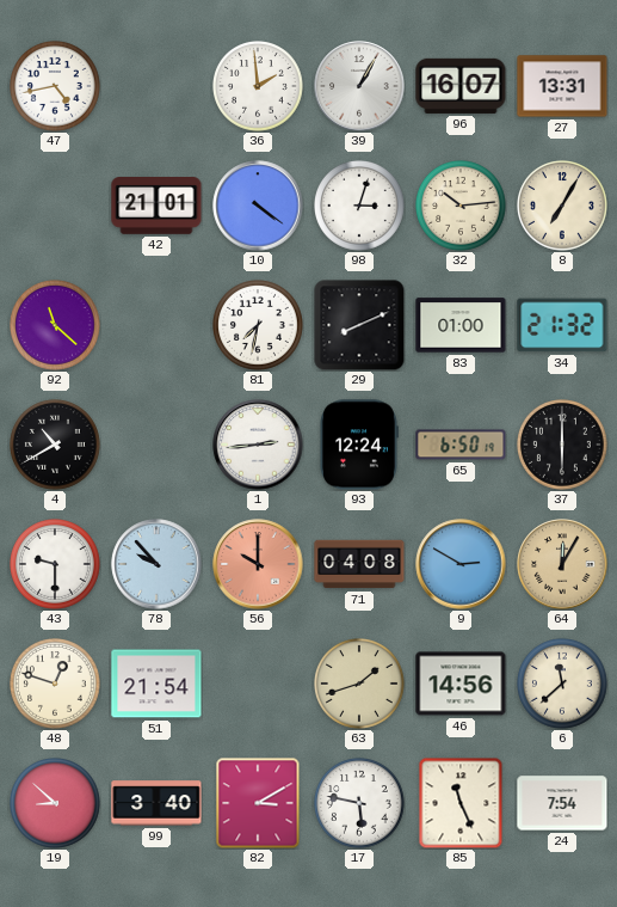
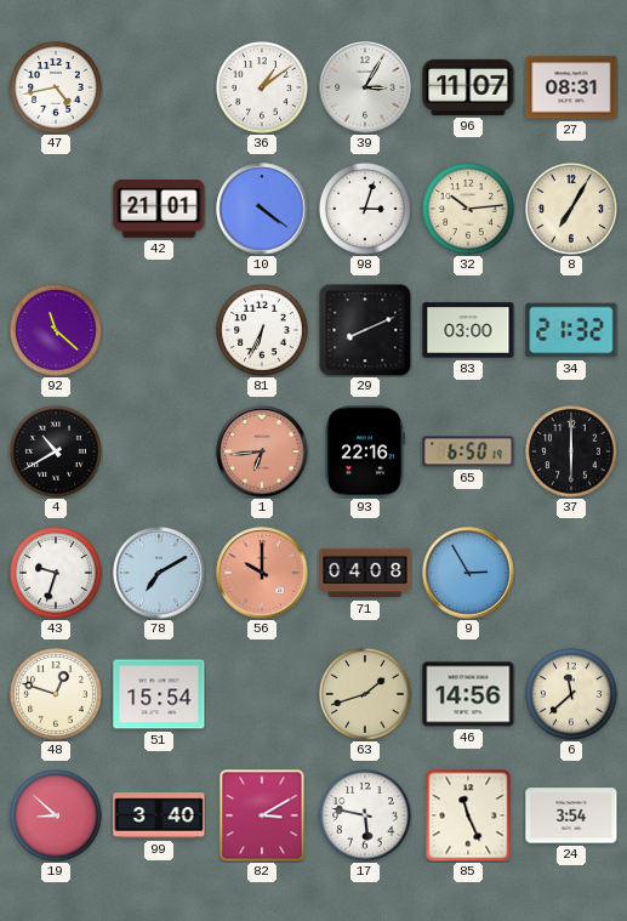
36: 1:59 -> 1:09
39: 1:05 -> 3:05
96: 16:07 -> 11:07
27: 13:31 -> 08:31
81: 7:32 -> 6:34
83: 01:00 -> 03:00
1: 2:44 -> 6:44
1 dial: white -> salmon
93: 12:24 -> 22:16
43: 9:30 -> 9:33
78: 9:53 -> 7:10
9: 2:50 -> 2:55
64: 12:05 -> none
51: 21:54 -> 15:54
24: 7:54 -> 3:54
